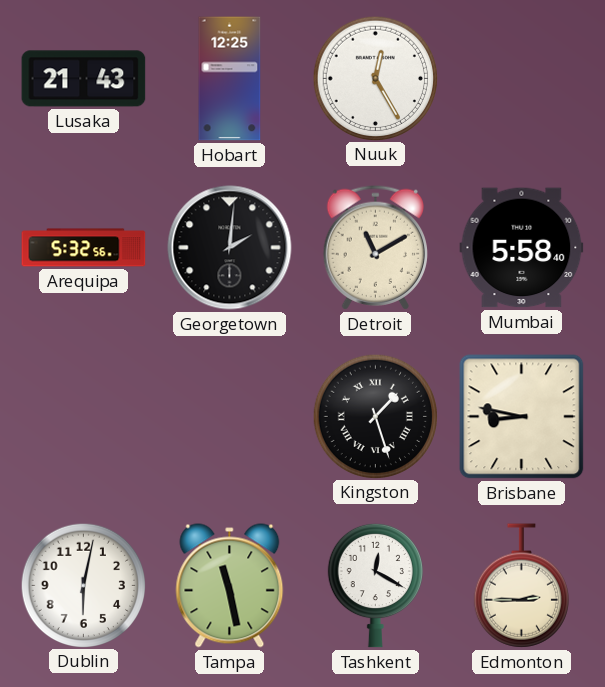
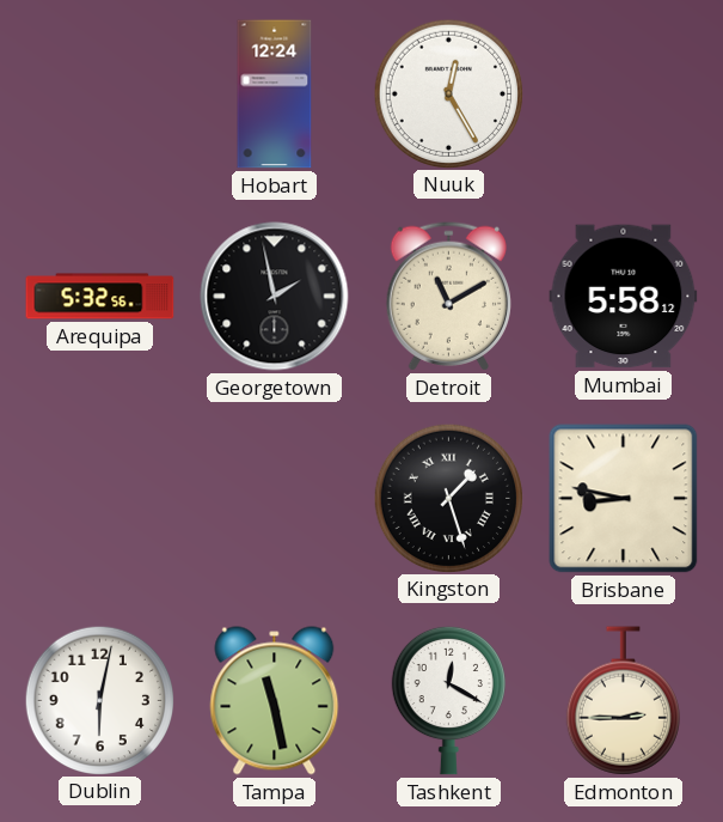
Lusaka: 21:43 -> none
Hobart: 12:25 -> 12:24
Georgetown: 2:01 -> 1:58
Mumbai: 5:58:40 -> 5:58:12
